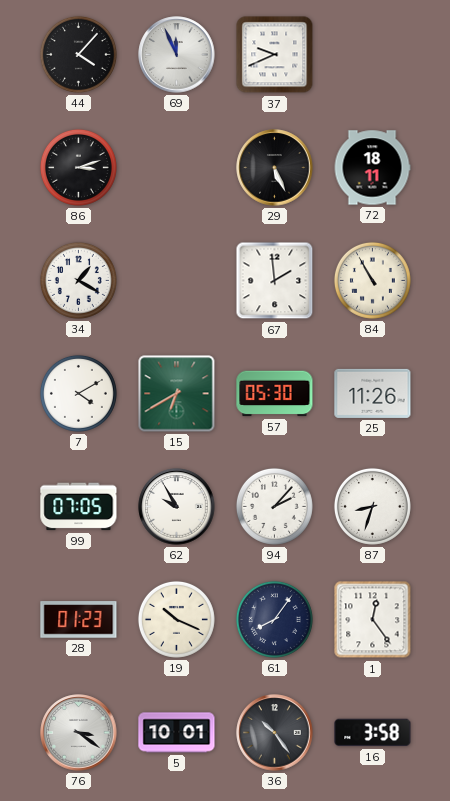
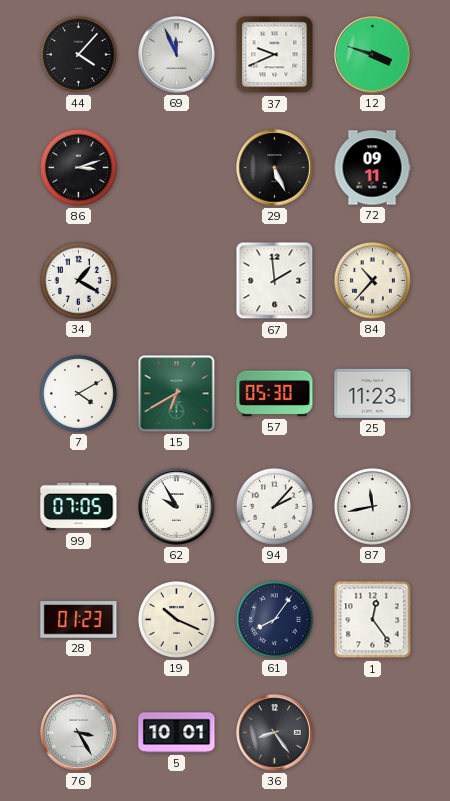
12: none -> 3:48
72: 18:11 -> 09:11
84: 10:55 -> 10:37
25: 11:26 -> 11:23
87: 8:33 -> 11:43
76: 3:21 -> 3:25
36: 10:24 -> 8:24
16: 3:58 -> none
